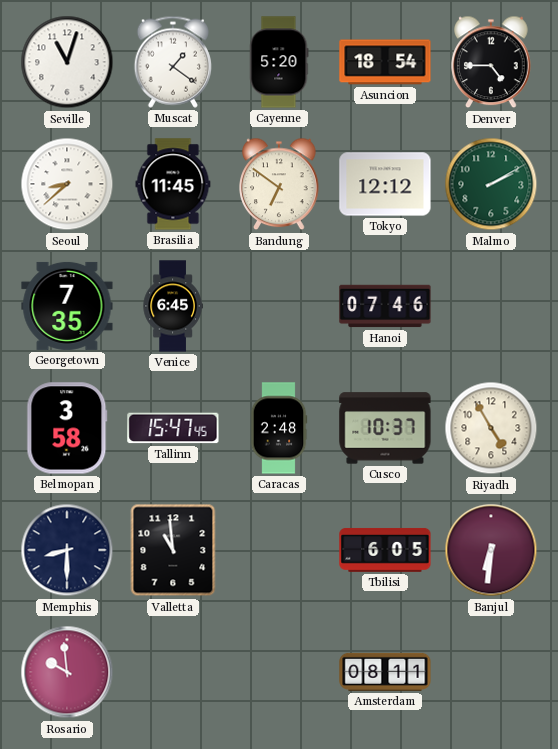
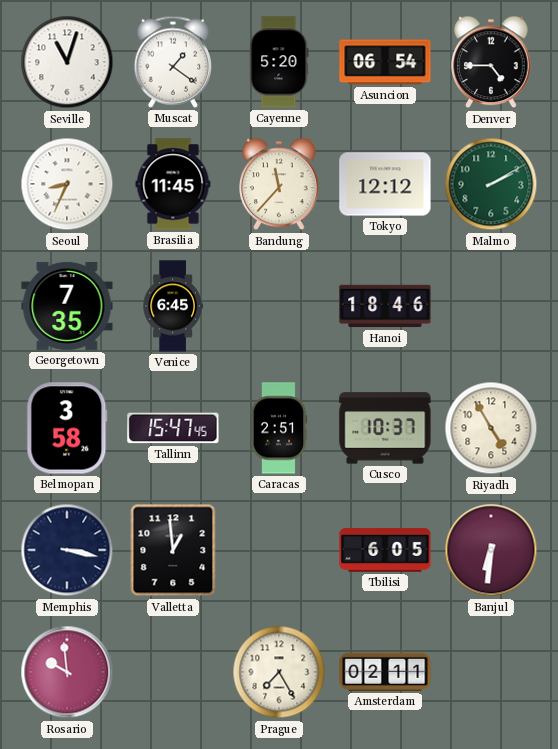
Asuncion: 18:54 -> 06:54
Seoul: 8:38 -> 8:34
Bandung: 6:51 -> 11:37
Hanoi: 07:46 -> 18:46
Caracas: 2:48 -> 2:51
Memphis: 8:30 -> 3:17
Valletta: 10:59 -> 12:59
Prague: none -> 7:25
Amsterdam: 08:11 -> 02:11
